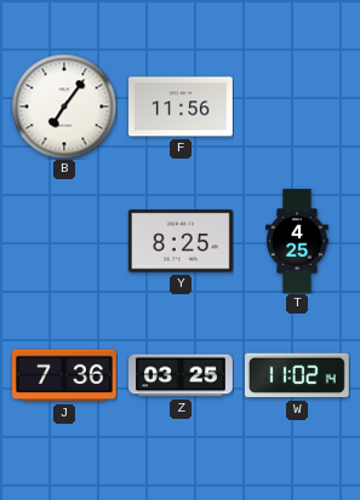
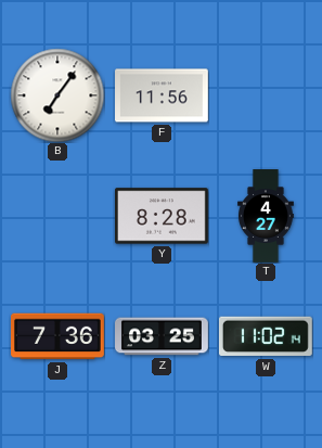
Y: 8:25 -> 8:28
T: 4:25 -> 4:27
